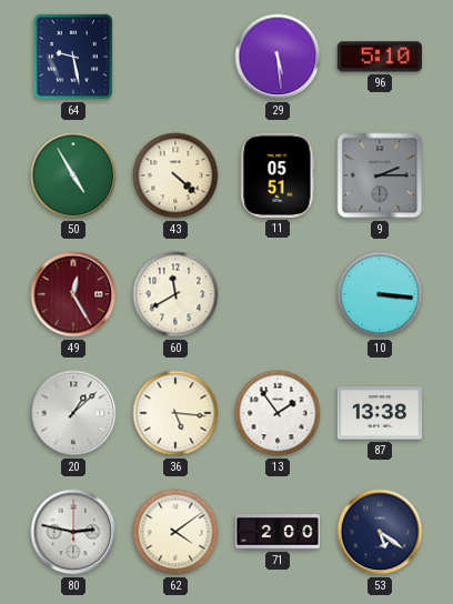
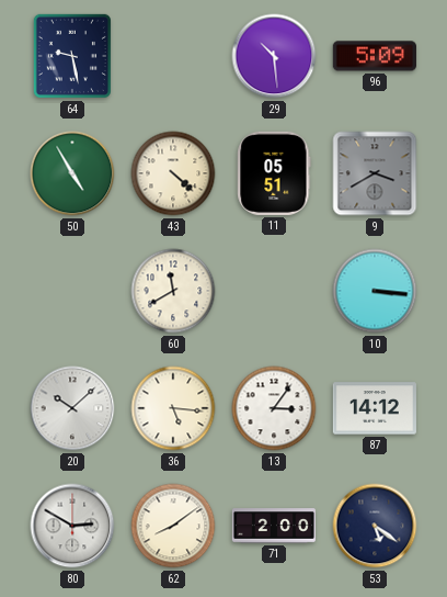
29: 5:29 -> 10:29
96: 5:10 -> 5:09
9: 2:15 -> 3:40
49: 12:25 -> none
20: 1:08 -> 10:08
13: 1:54 -> 3:06
87: 13:38 -> 14:12
80: 2:47 -> 2:50
62: 4:09 -> 8:09
